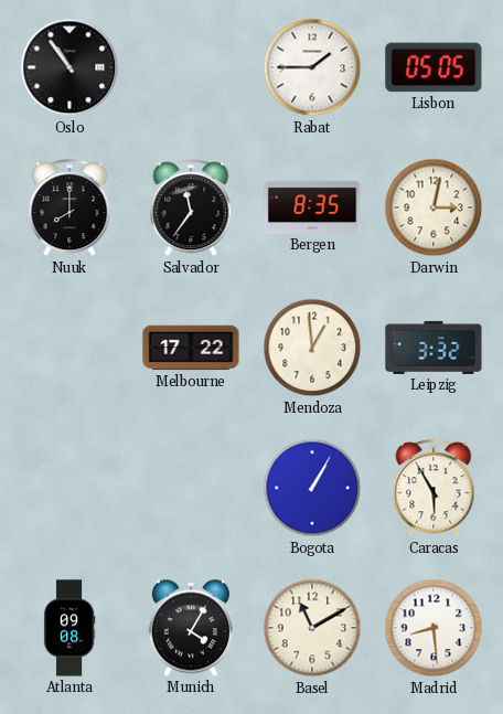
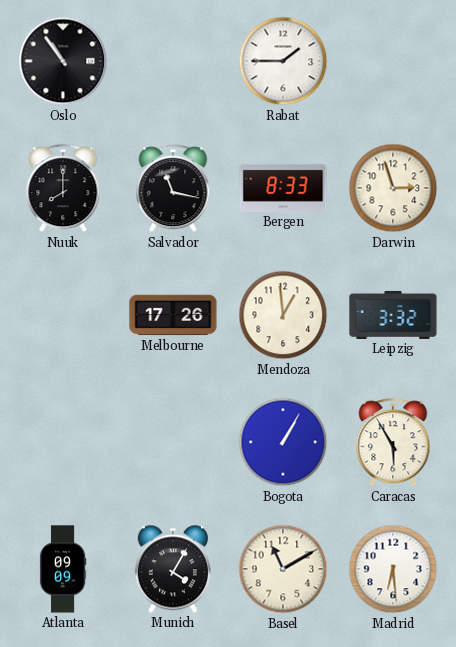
Lisbon: 05:05 -> none
Salvador: 11:36 -> 11:17
Bergen: 8:35 -> 8:33
Darwin: 3:02 -> 2:57
Melbourne: 17:22 -> 17:26
Atlanta: 09:08 -> 09:09
Madrid: 8:29 -> 6:29
